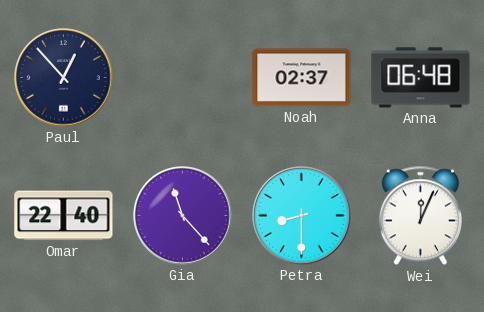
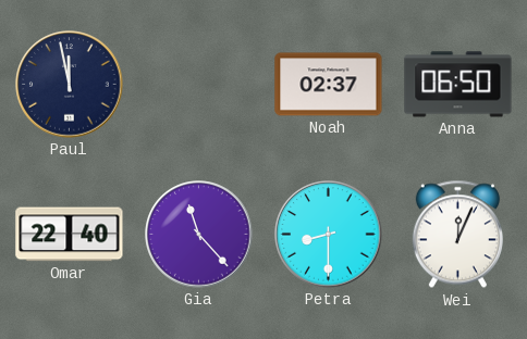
Paul: 12:53 -> 11:58
Anna: 06:48 -> 06:50
